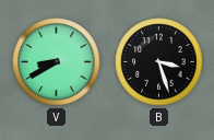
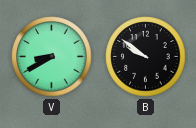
B: 3:27 -> 9:51
